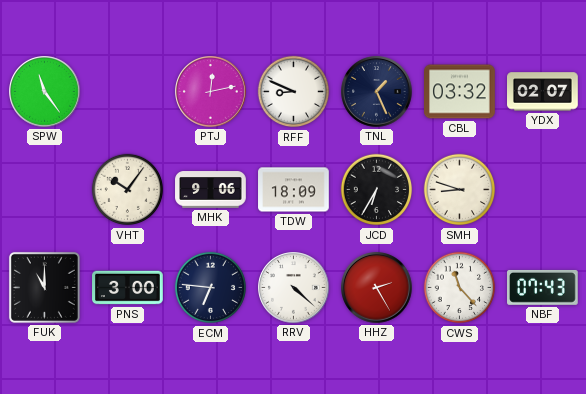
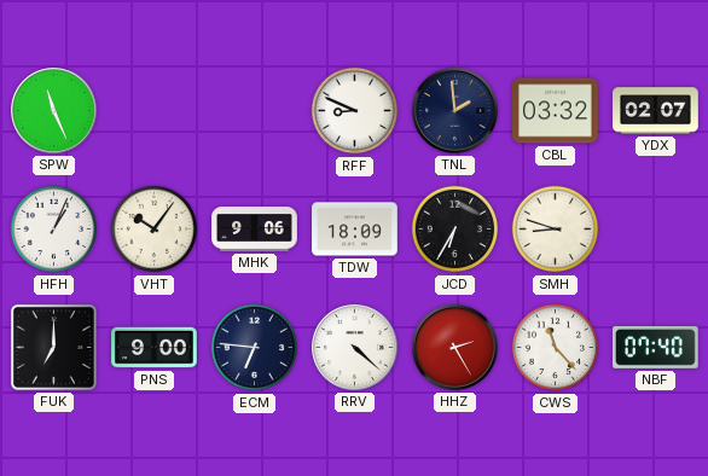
SPW: 11:24 -> 11:26
PTJ: 12:13 -> none
TNL: 1:26 -> 1:59
HFH: none -> 1:04
FUK: 11:00 -> 7:00
PNS: 3:00 -> 9:00
NBF: 07:43 -> 07:40
